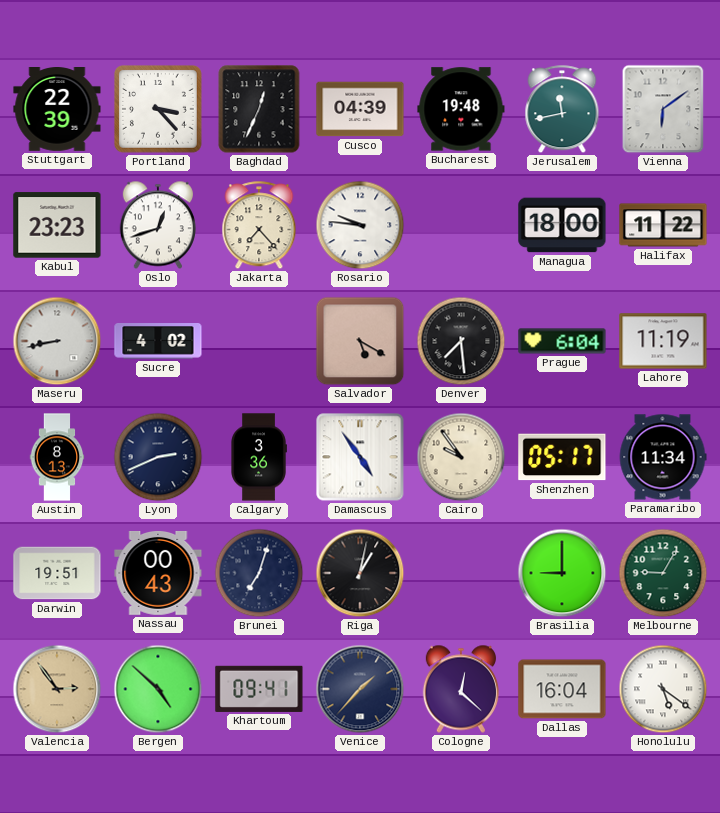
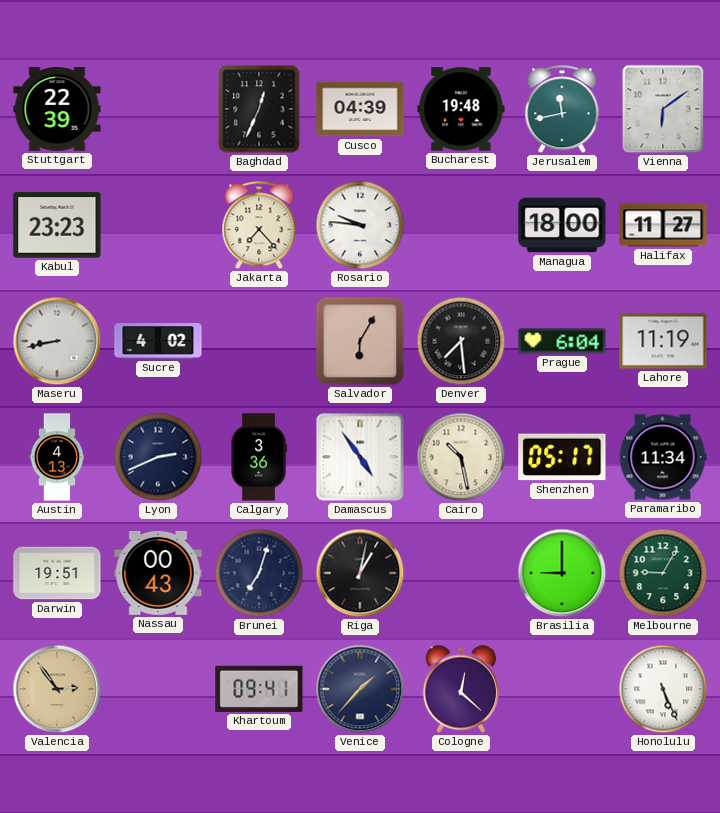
Portland: 3:23 -> none
Oslo: 12:42 -> none
Halifax: 11:22 -> 11:27
Salvador: 5:20 -> 6:05
Austin: 8:13 -> 4:13
Cairo: 9:54 -> 10:28
Bergen: 4:52 -> none
Dallas: 16:04 -> none
Honolulu: 5:21 -> 5:26
